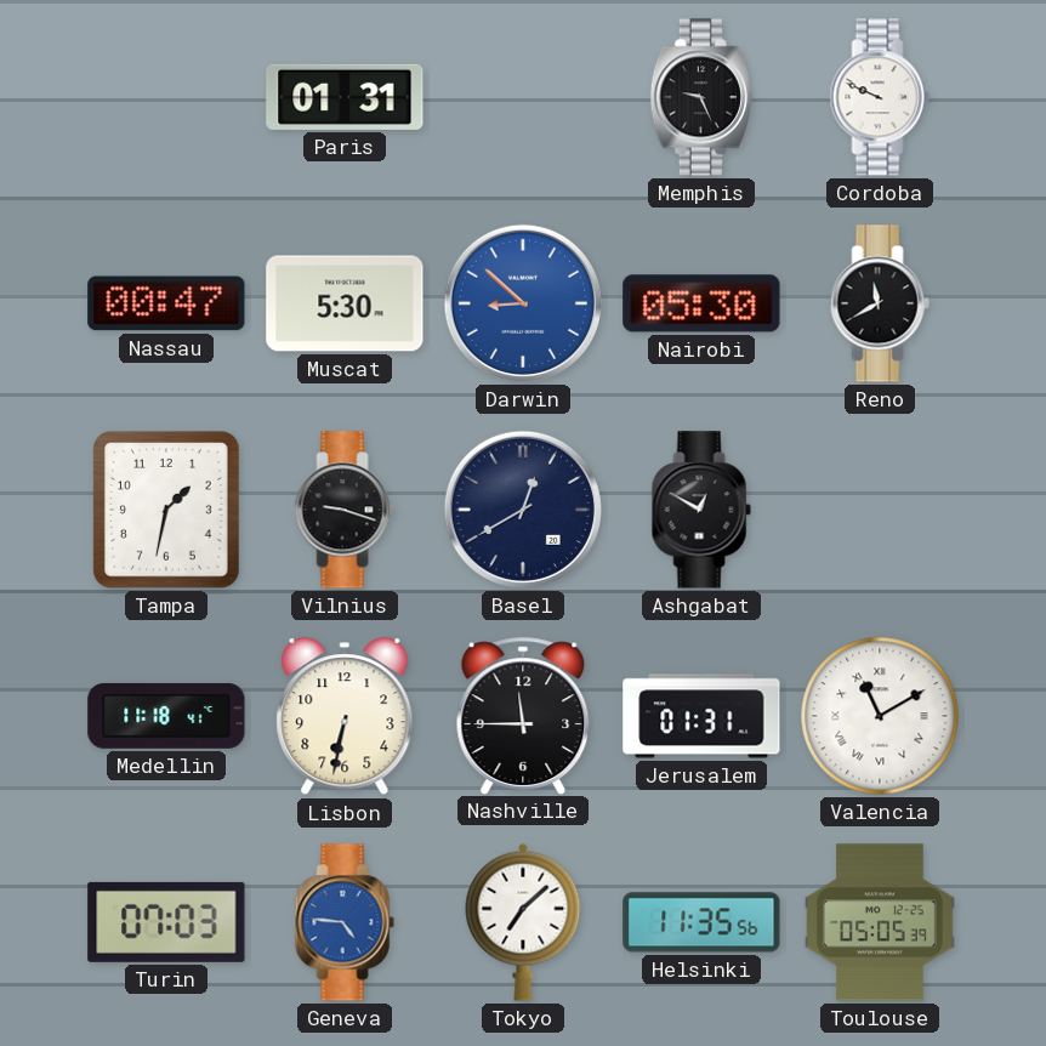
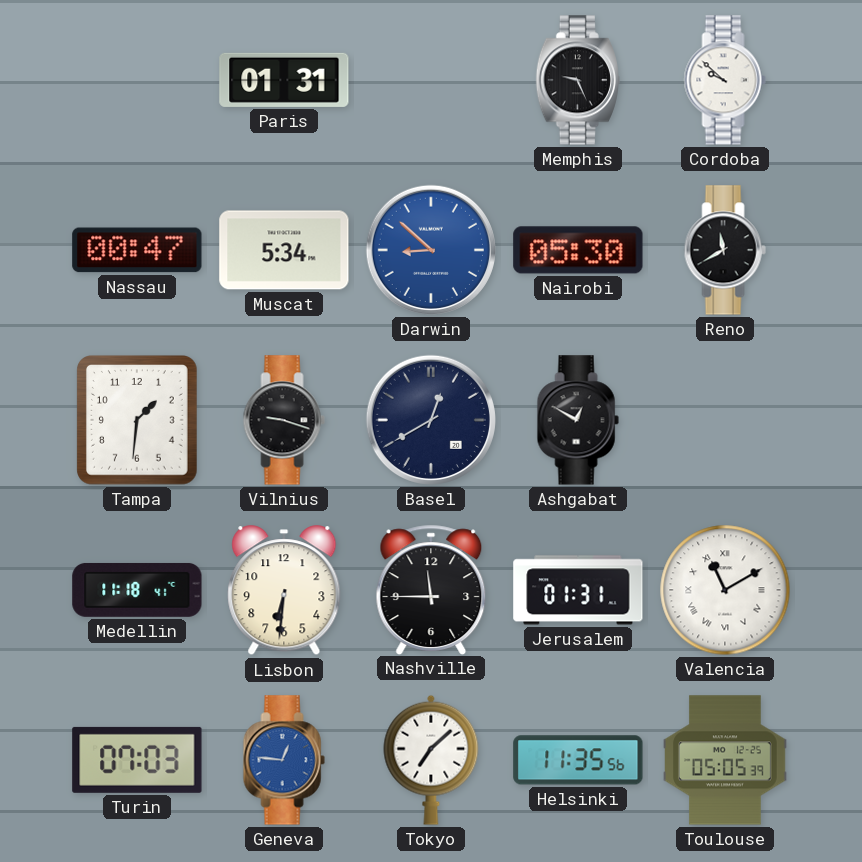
Cordoba: 9:49 -> 9:52
Muscat: 5:30 -> 5:34
Tampa: 1:32 -> 1:31
Lisbon: 6:32 -> 6:31
Geneva: 4:46 -> 12:46
